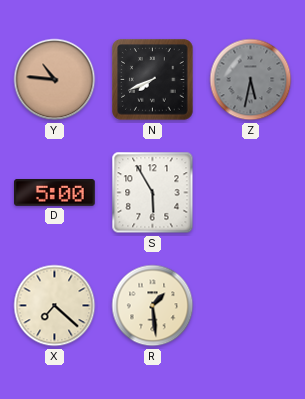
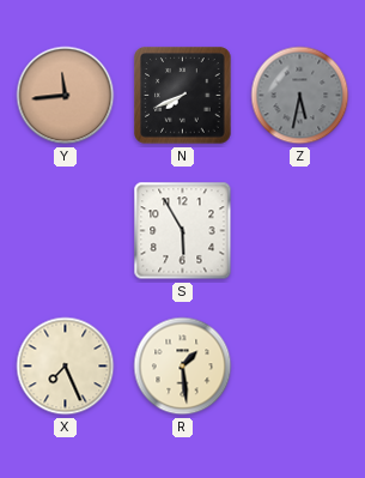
Y: 10:46 -> 11:44
D: 5:00 -> none
X: 7:22 -> 7:26
